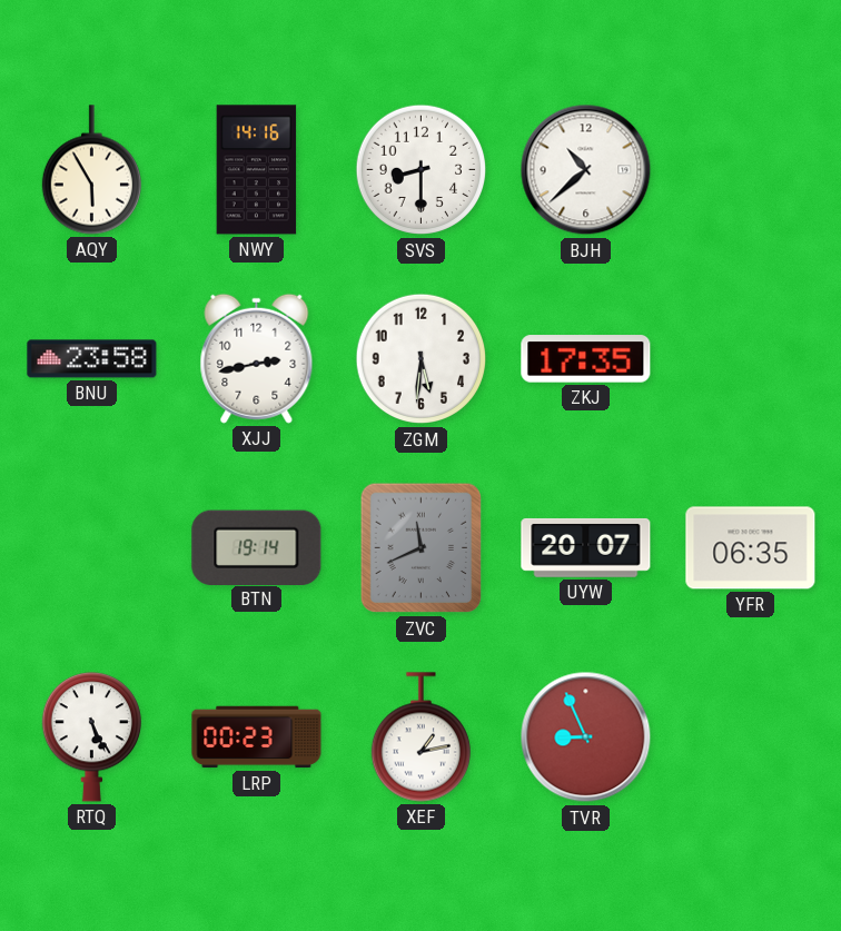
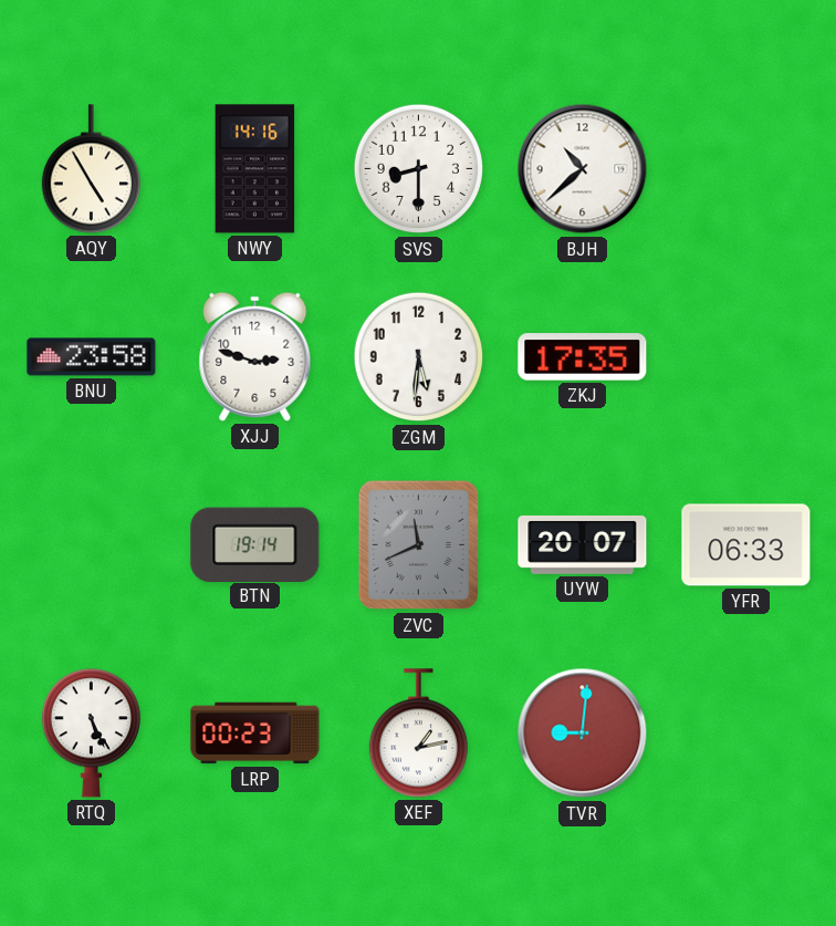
AQY: 5:55 -> 4:55
XJJ: 2:43 -> 2:48
YFR: 06:35 -> 06:33
TVR: 8:56 -> 9:01
